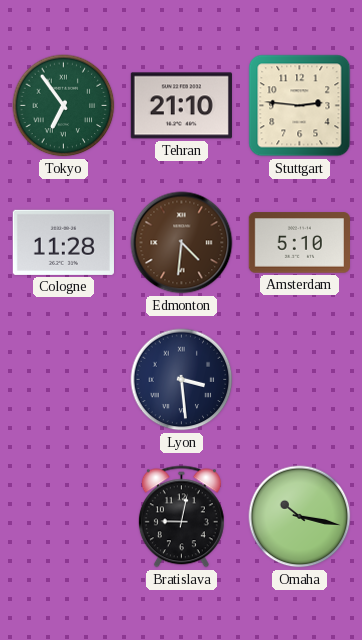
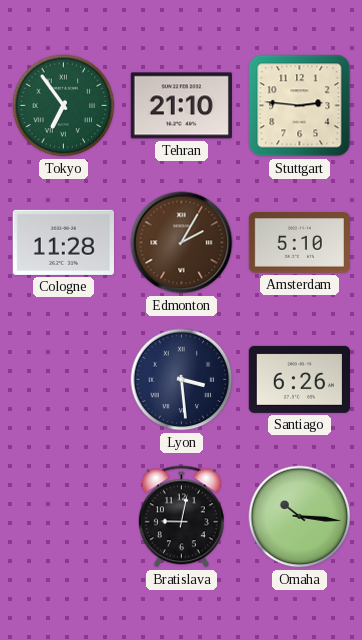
Edmonton: 4:31 -> 2:05
Santiago: none -> 6:26
Omaha: 10:17 -> 10:16
